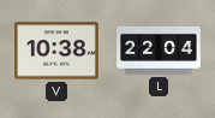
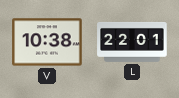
L: 22:04 -> 22:01
